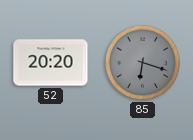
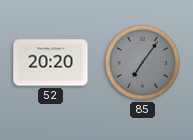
85: 6:18 -> 7:06
